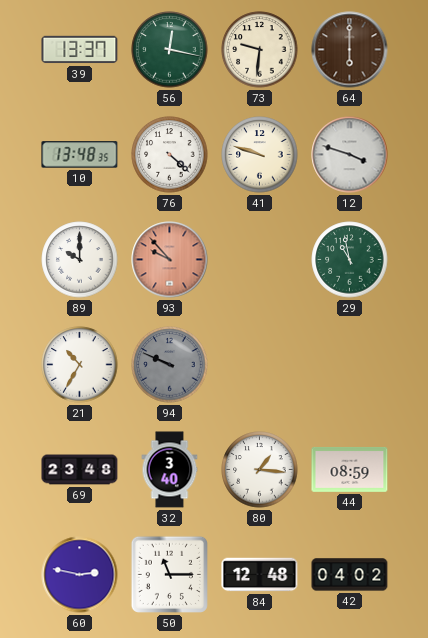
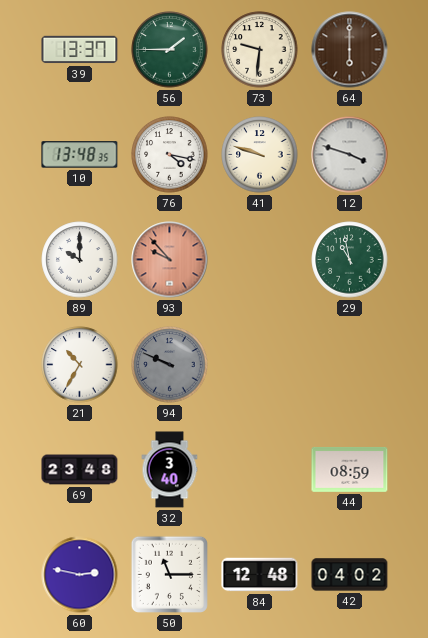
56: 12:17 -> 1:45
76: 4:22 -> 4:17
80: 1:16 -> none
